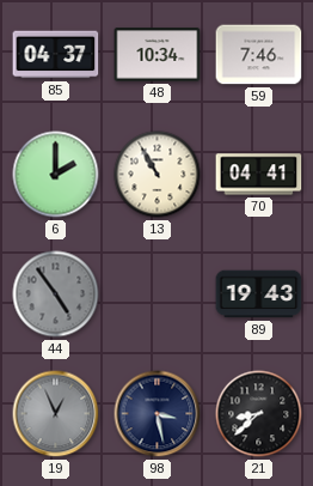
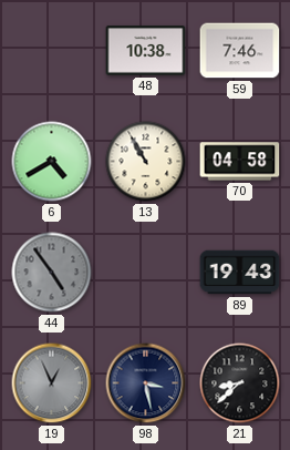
85: 04:37 -> none
48: 10:34 -> 10:38
6: 2:00 -> 4:40
70: 04:41 -> 04:58
